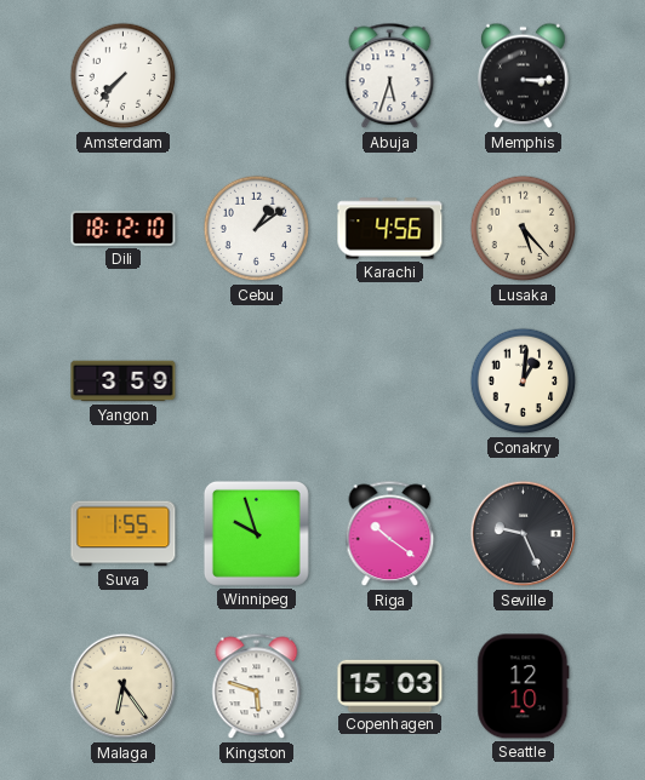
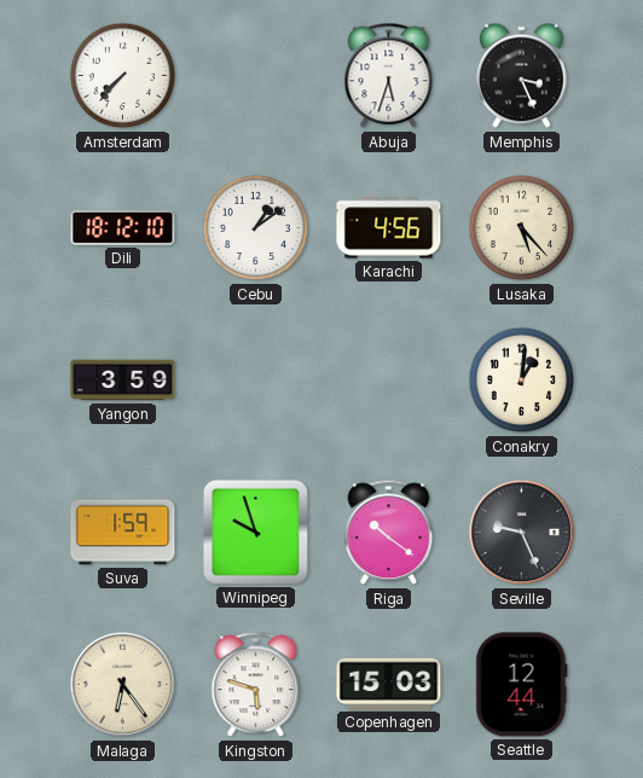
Memphis: 3:15 -> 3:26
Suva: 1:55 -> 1:59
Seattle: 12:10 -> 12:44
